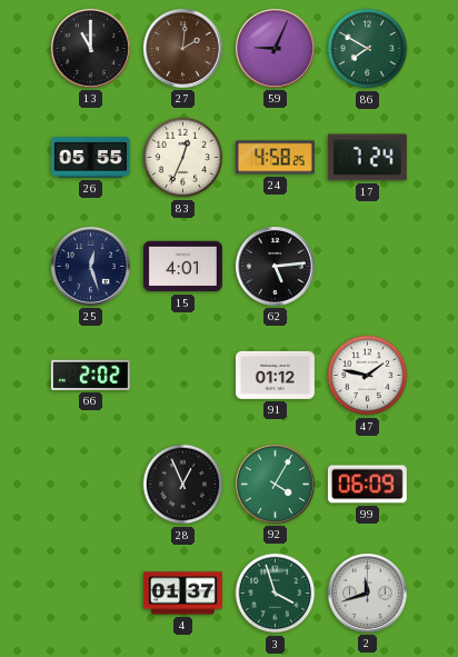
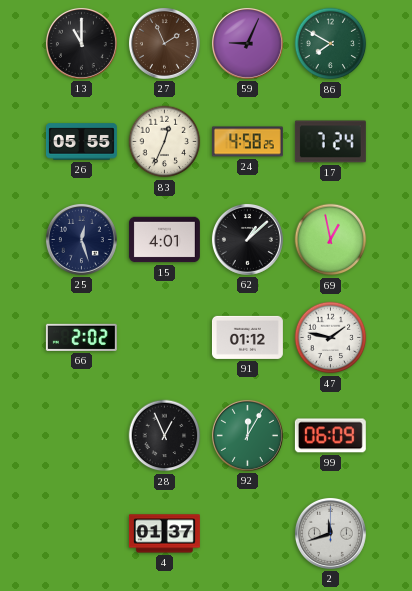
27: 2:01 -> 1:56
62: 5:14 -> 1:08
69: none -> 12:58
92: 4:05 -> 12:05
3: 3:57 -> none
